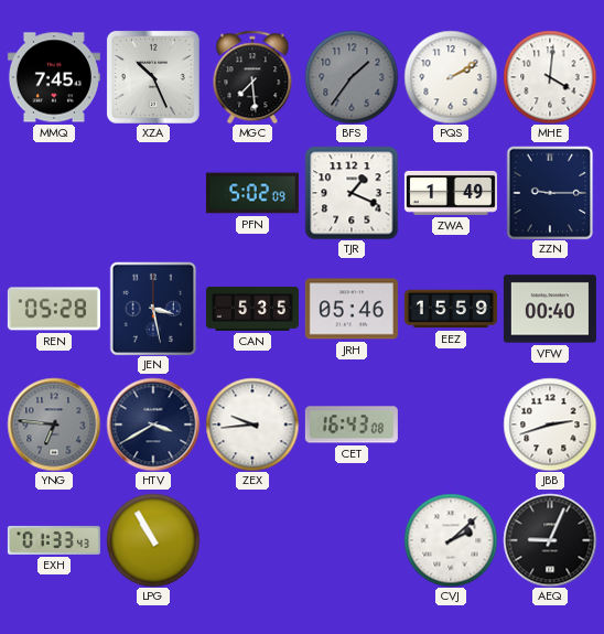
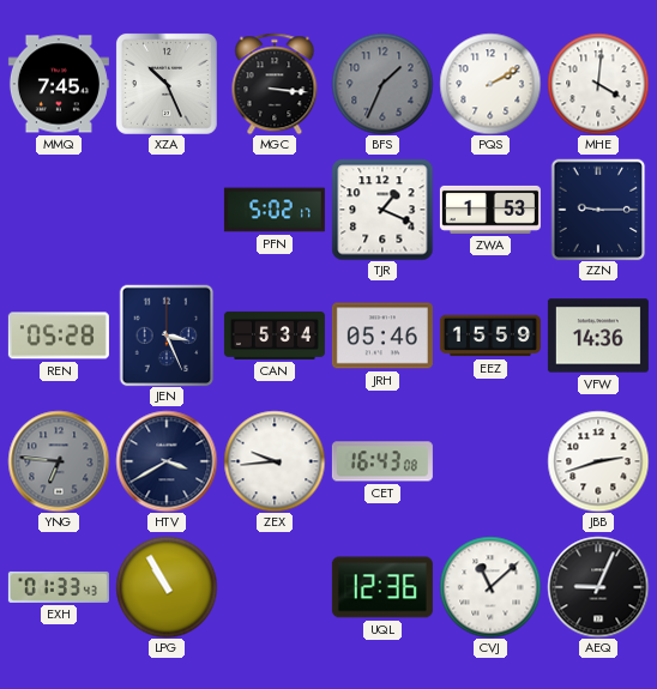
MGC: 7:29 -> 3:16
BFS: 1:36 -> 1:34
PFN: 5:02:09 -> 5:02:17
ZWA: 1:49 -> 1:53
JEN: 3:28 -> 3:26
CAN: 5:35 -> 5:34
VFW: 00:40 -> 14:36
UQL: none -> 12:36
CVJ: 2:08 -> 11:08
